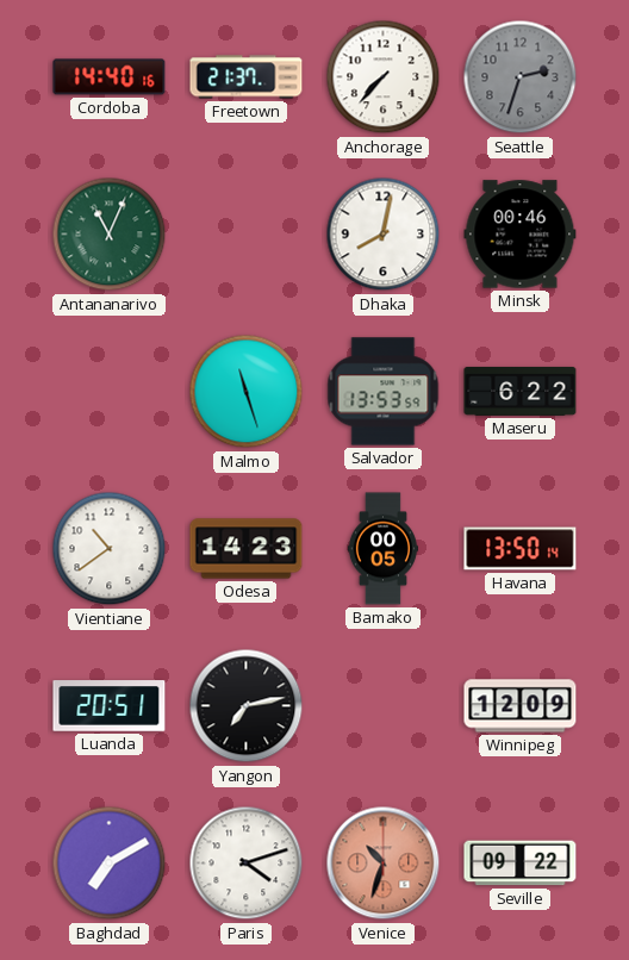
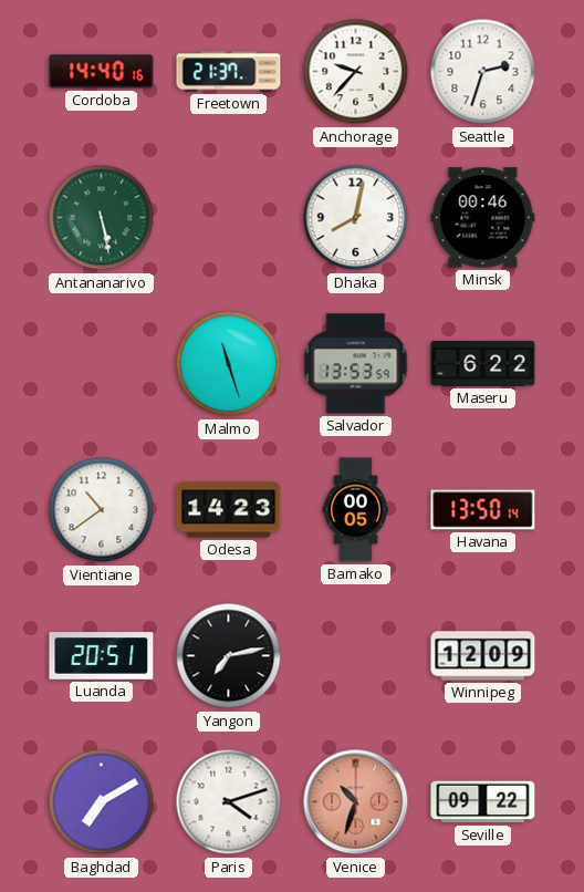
Anchorage: 7:37 -> 9:37
Seattle dial: grey -> white
Antananarivo: 11:04 -> 5:28
